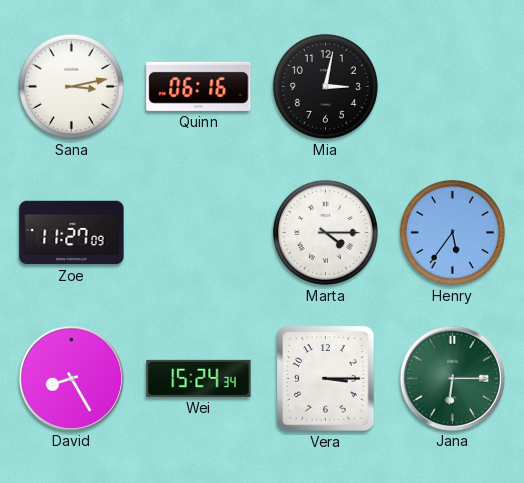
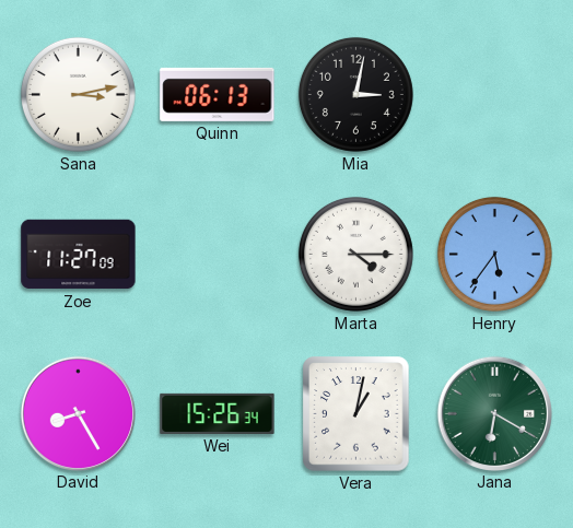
Quinn: 06:16 -> 06:13
Wei: 15:24 -> 15:26
Vera: 3:15 -> 1:02
Jana: 6:15 -> 6:20
